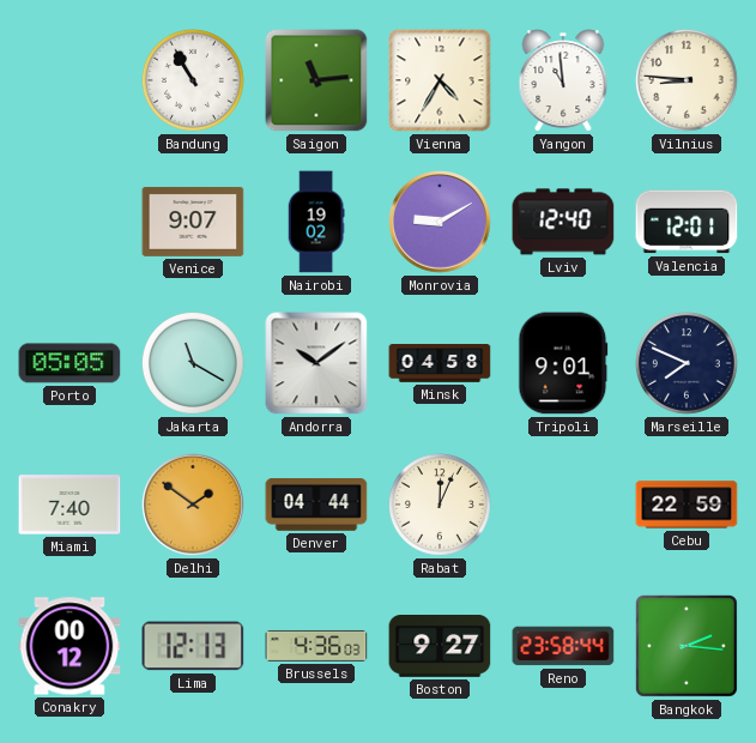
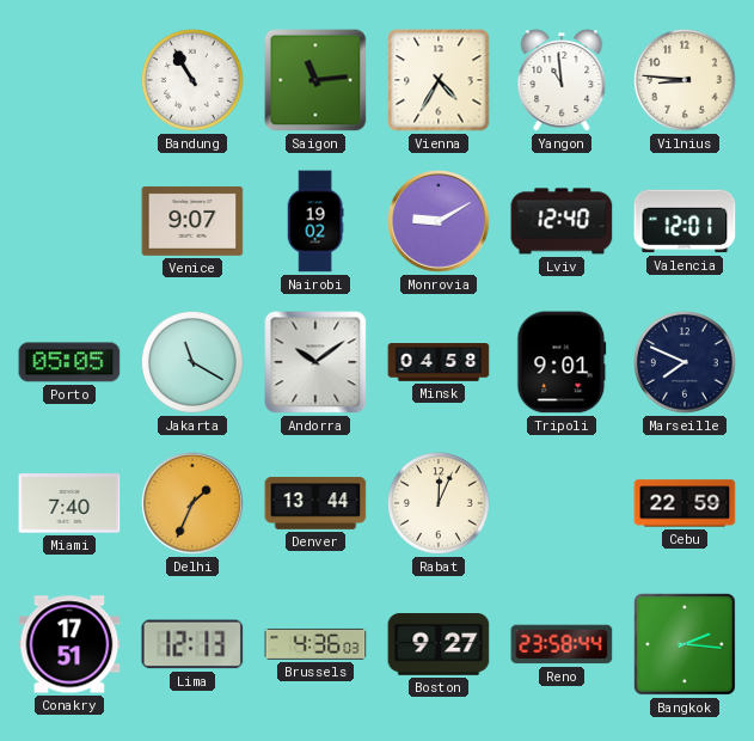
Delhi: 1:51 -> 1:34
Denver: 04:44 -> 13:44
Conakry: 00:12 -> 17:51
